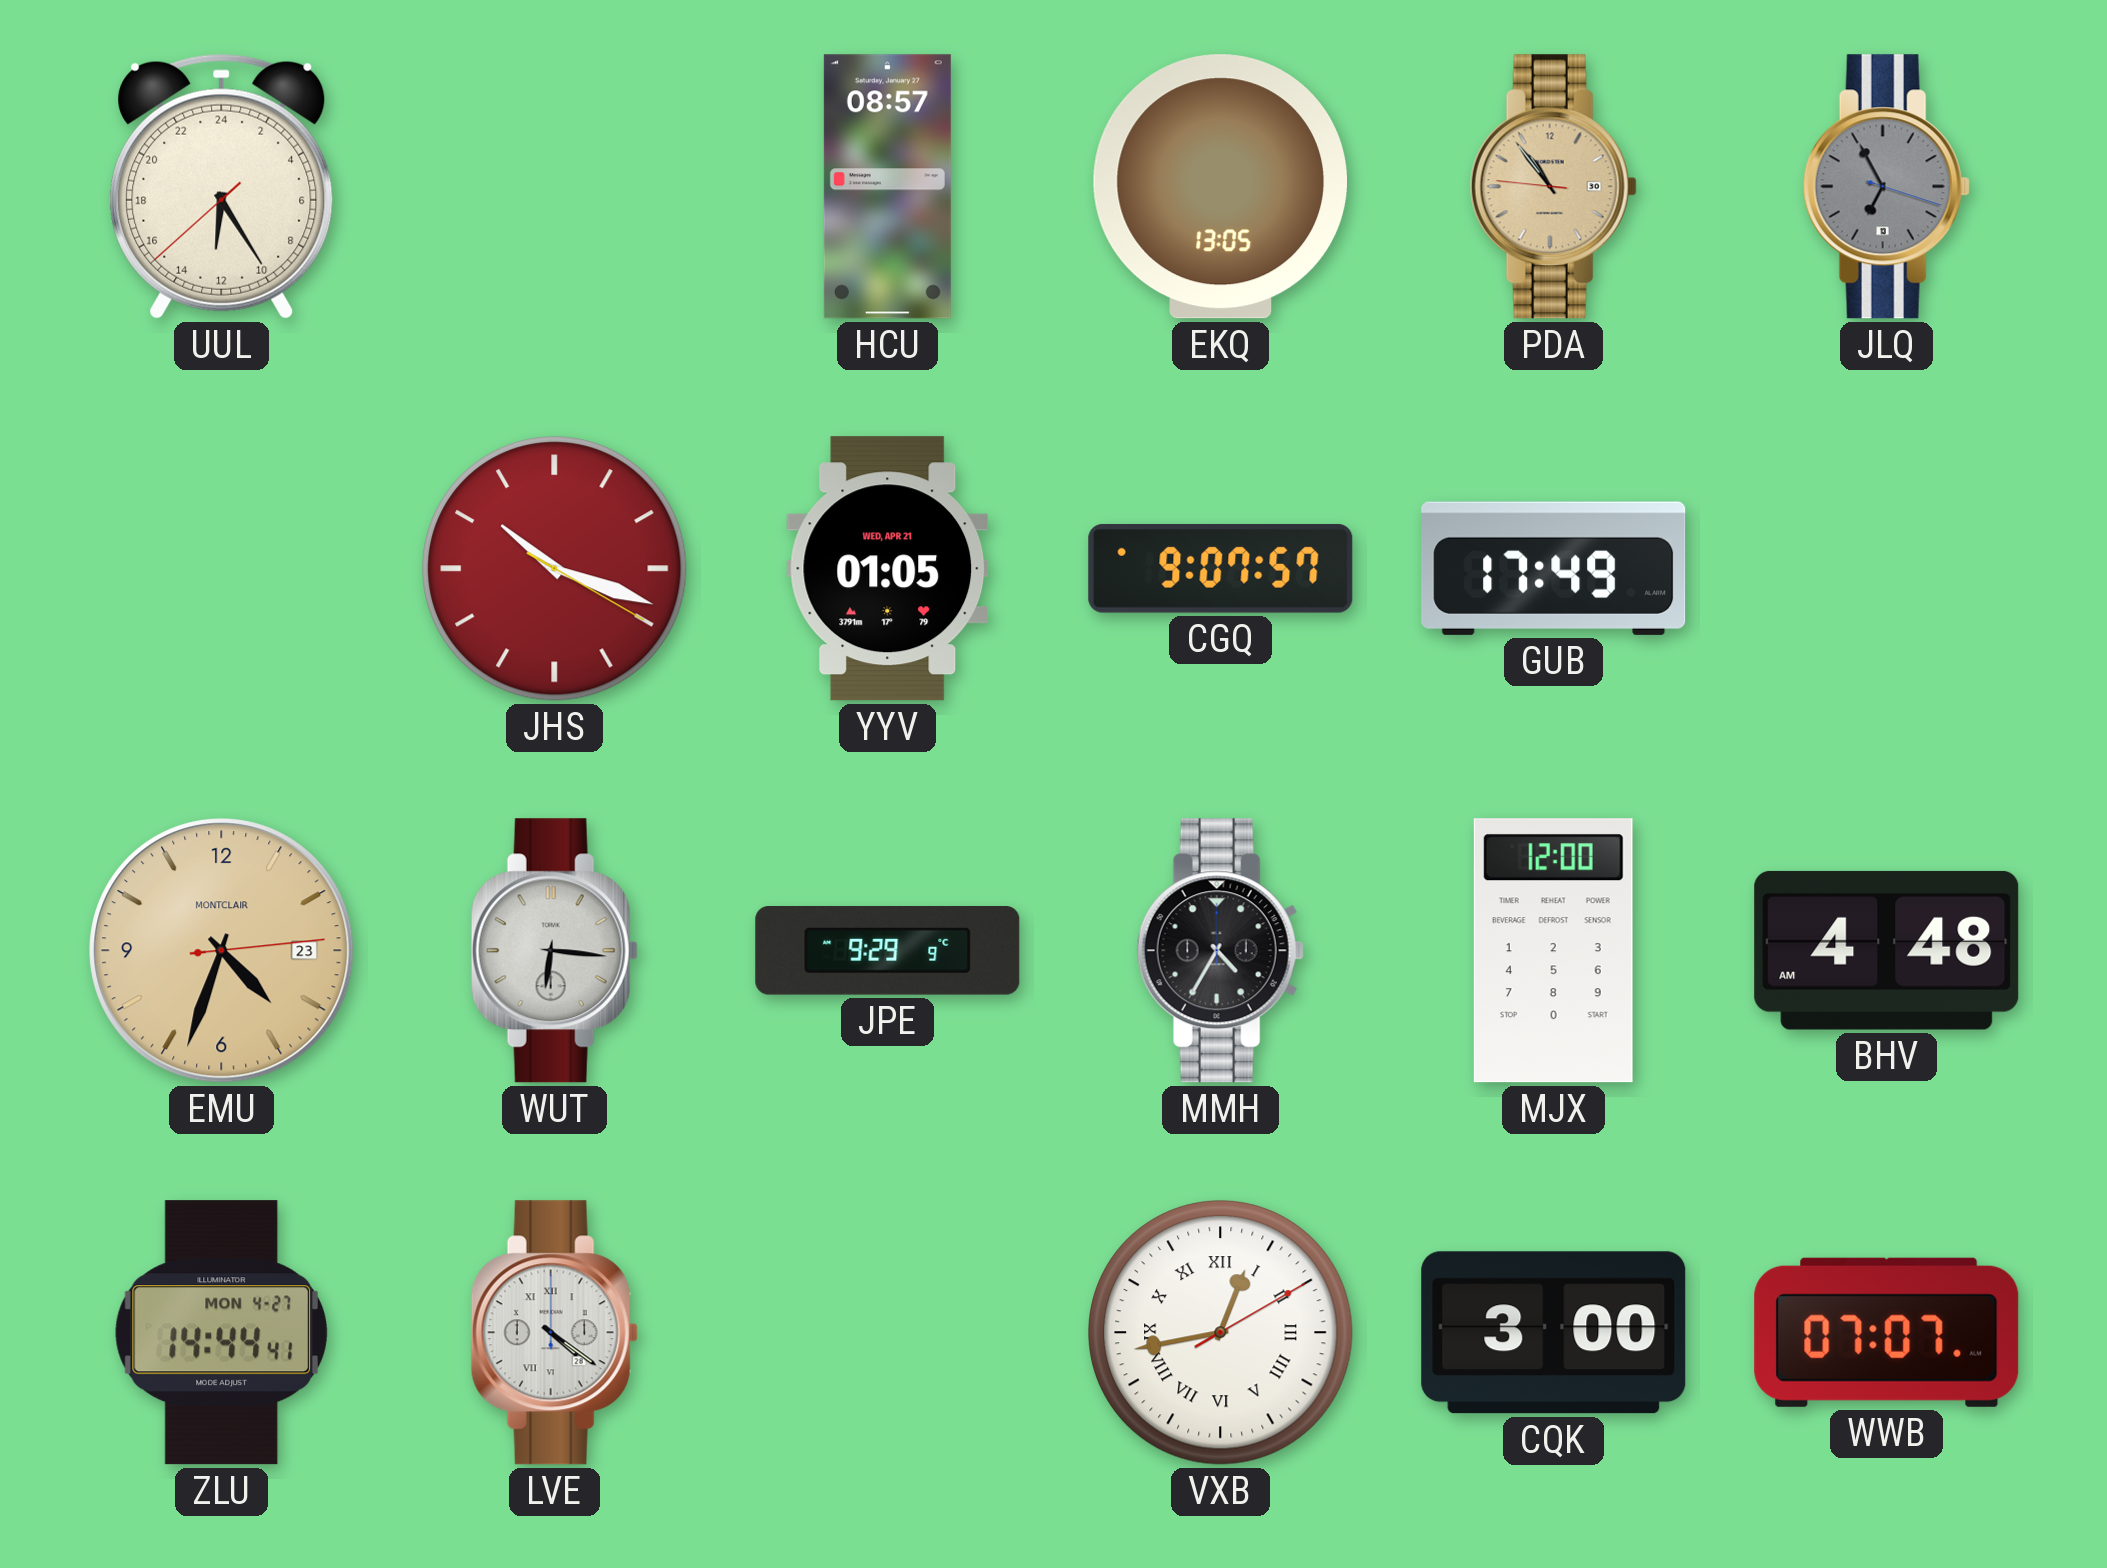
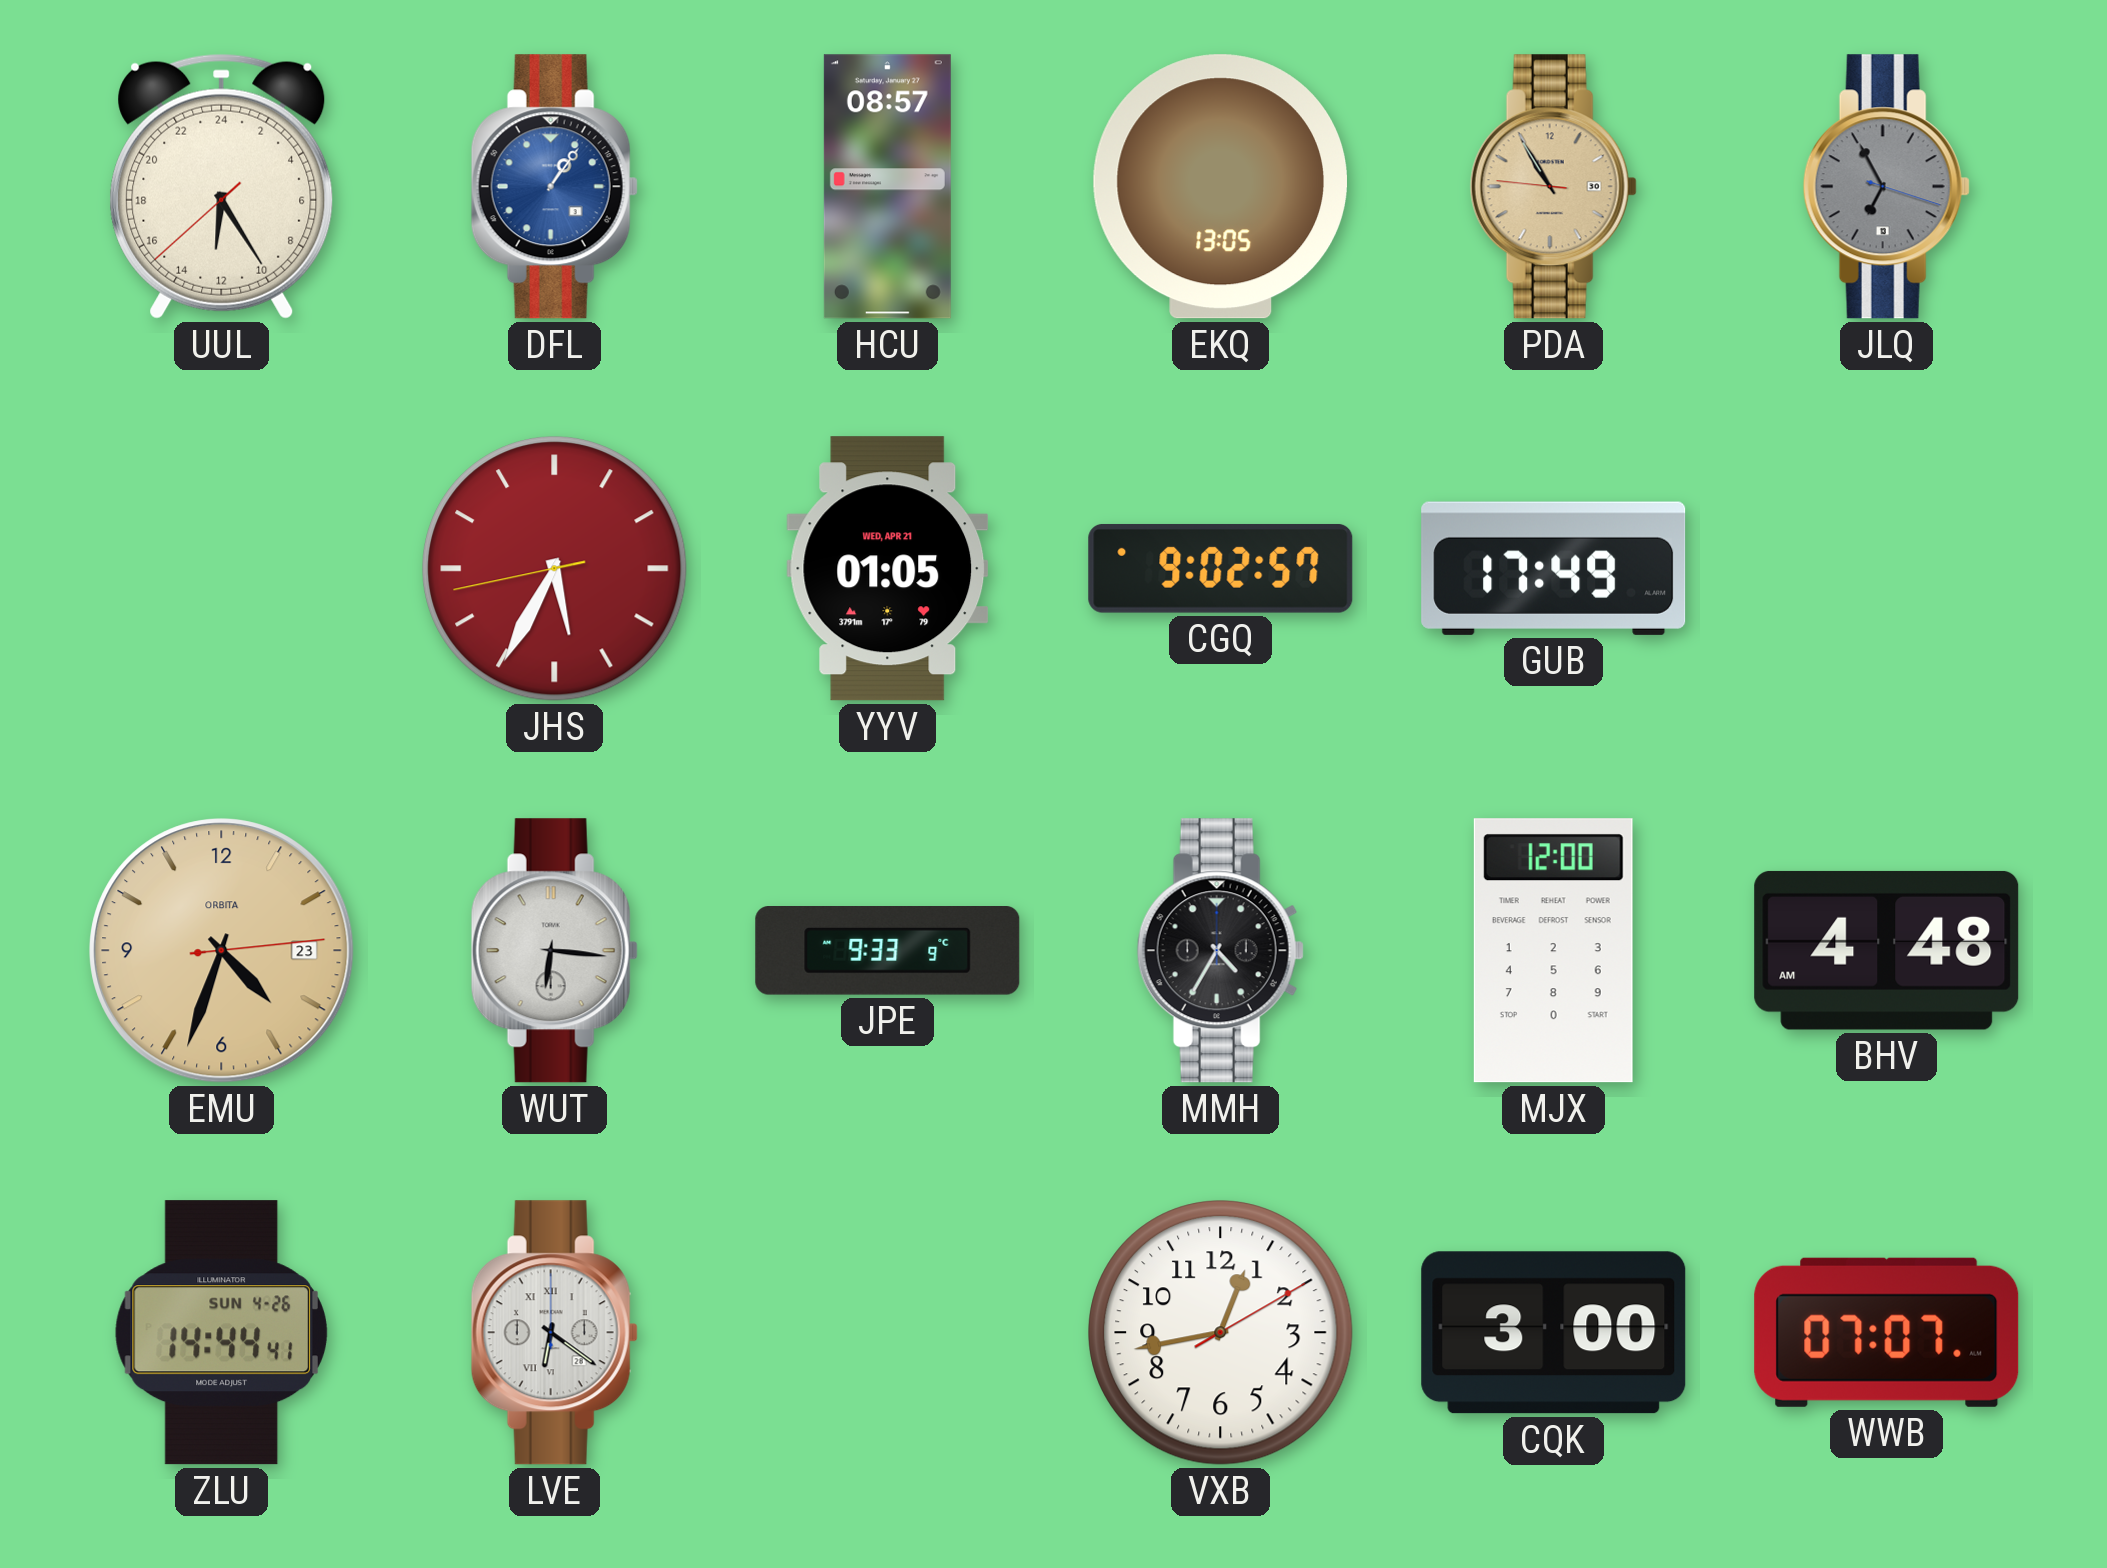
DFL: none -> 1:06
PDA: 10:53 -> 10:54
JHS: 10:18 -> 5:34
CGQ: 9:07 -> 9:02
EMU brand: MONTCLAIR -> ORBITA
JPE: 9:29 -> 9:33
ZLU date: MON 4-27 -> SUN 4-26
LVE: 4:21 -> 6:21
VXB numerals: Roman -> Arabic
